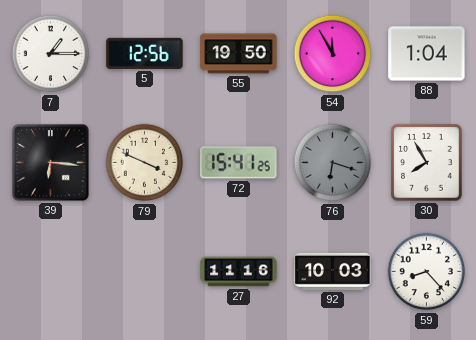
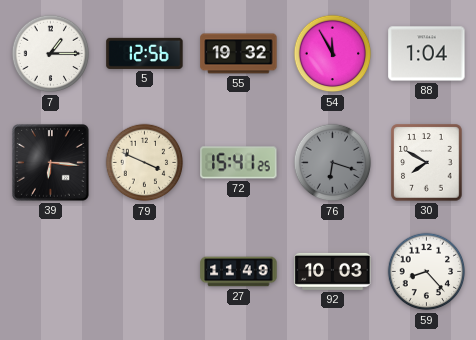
55: 19:50 -> 19:32
30: 7:55 -> 7:50
27: 11:16 -> 11:49
